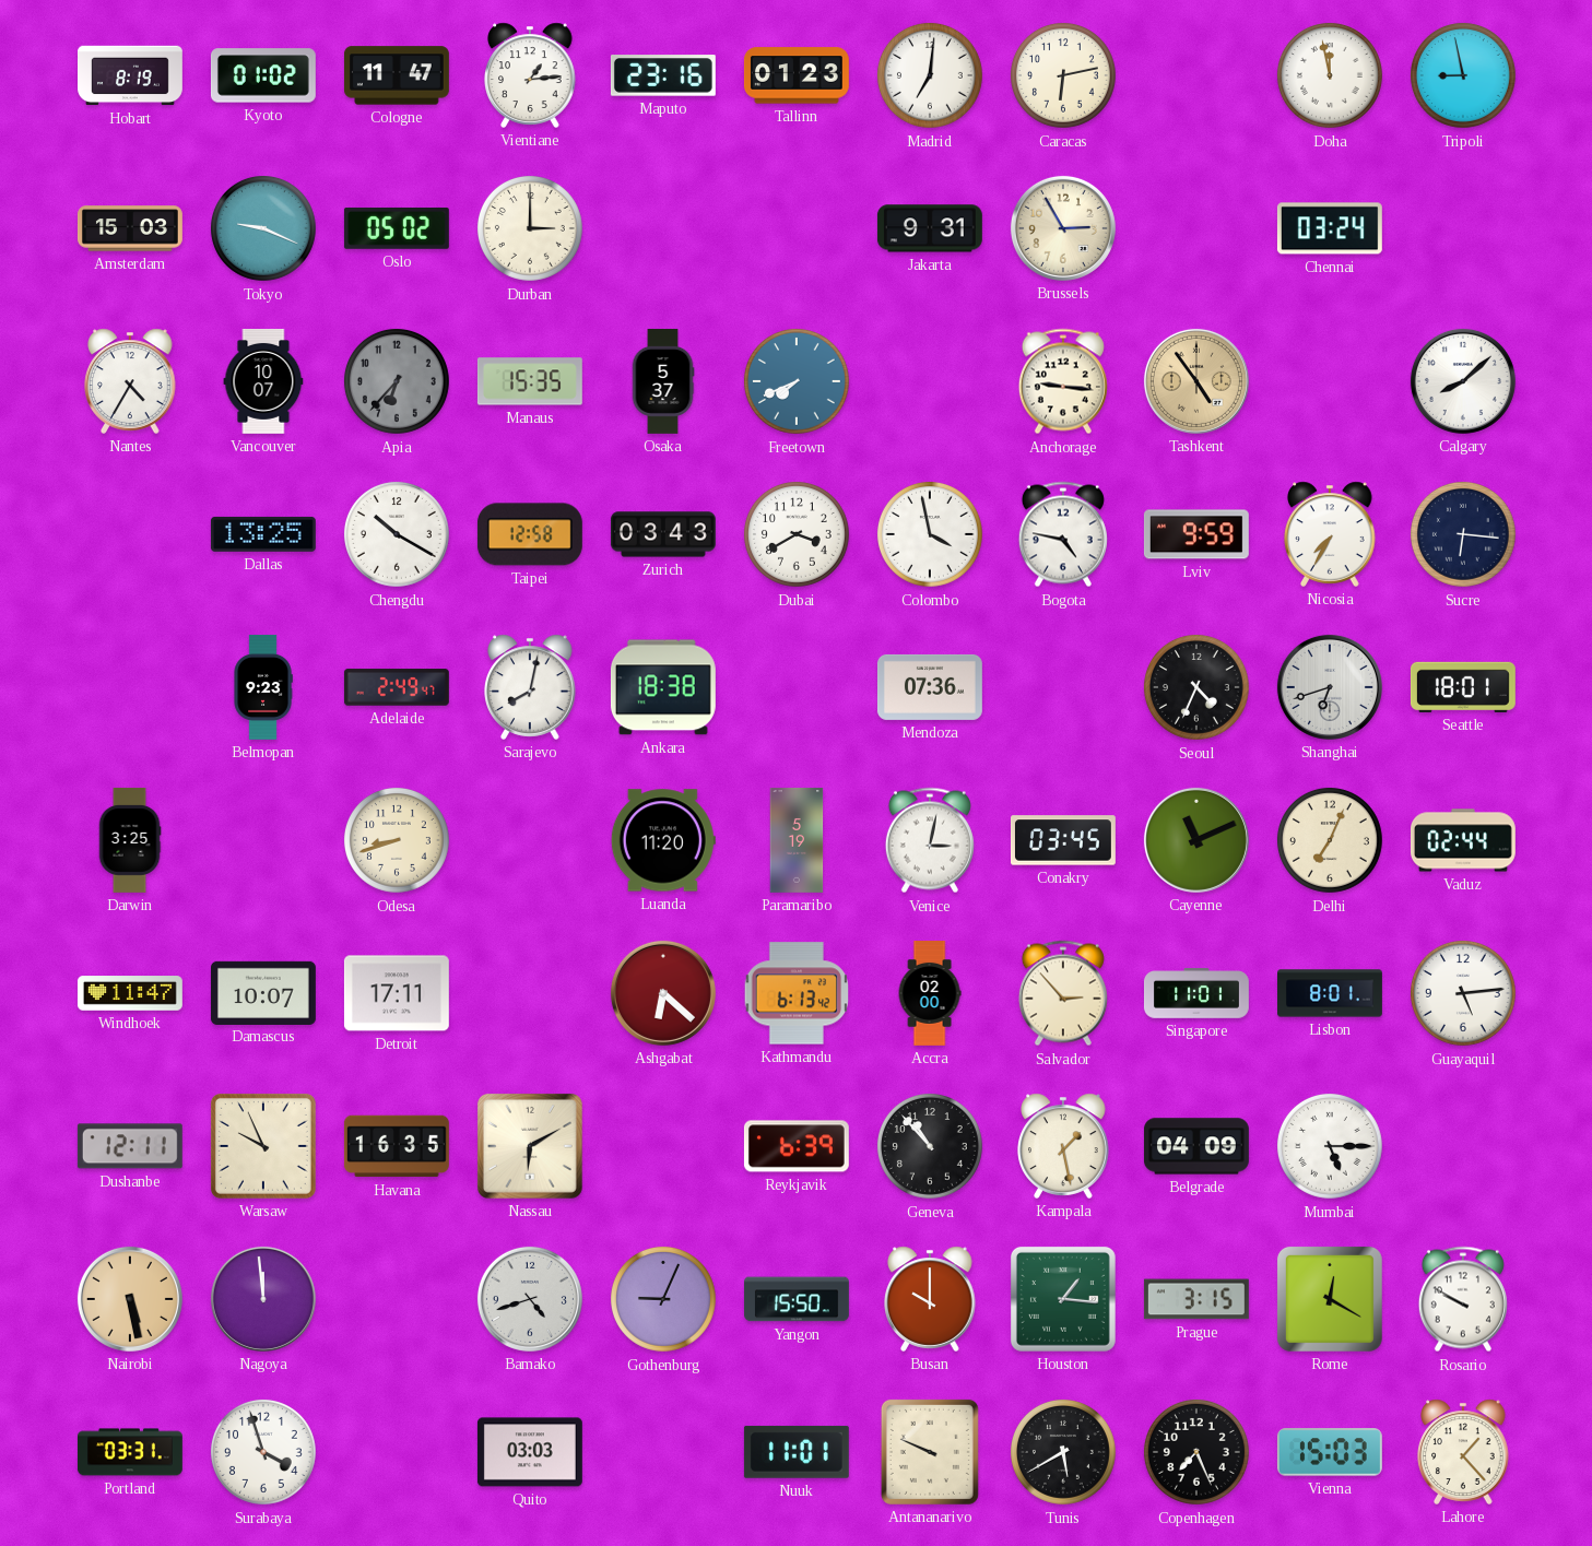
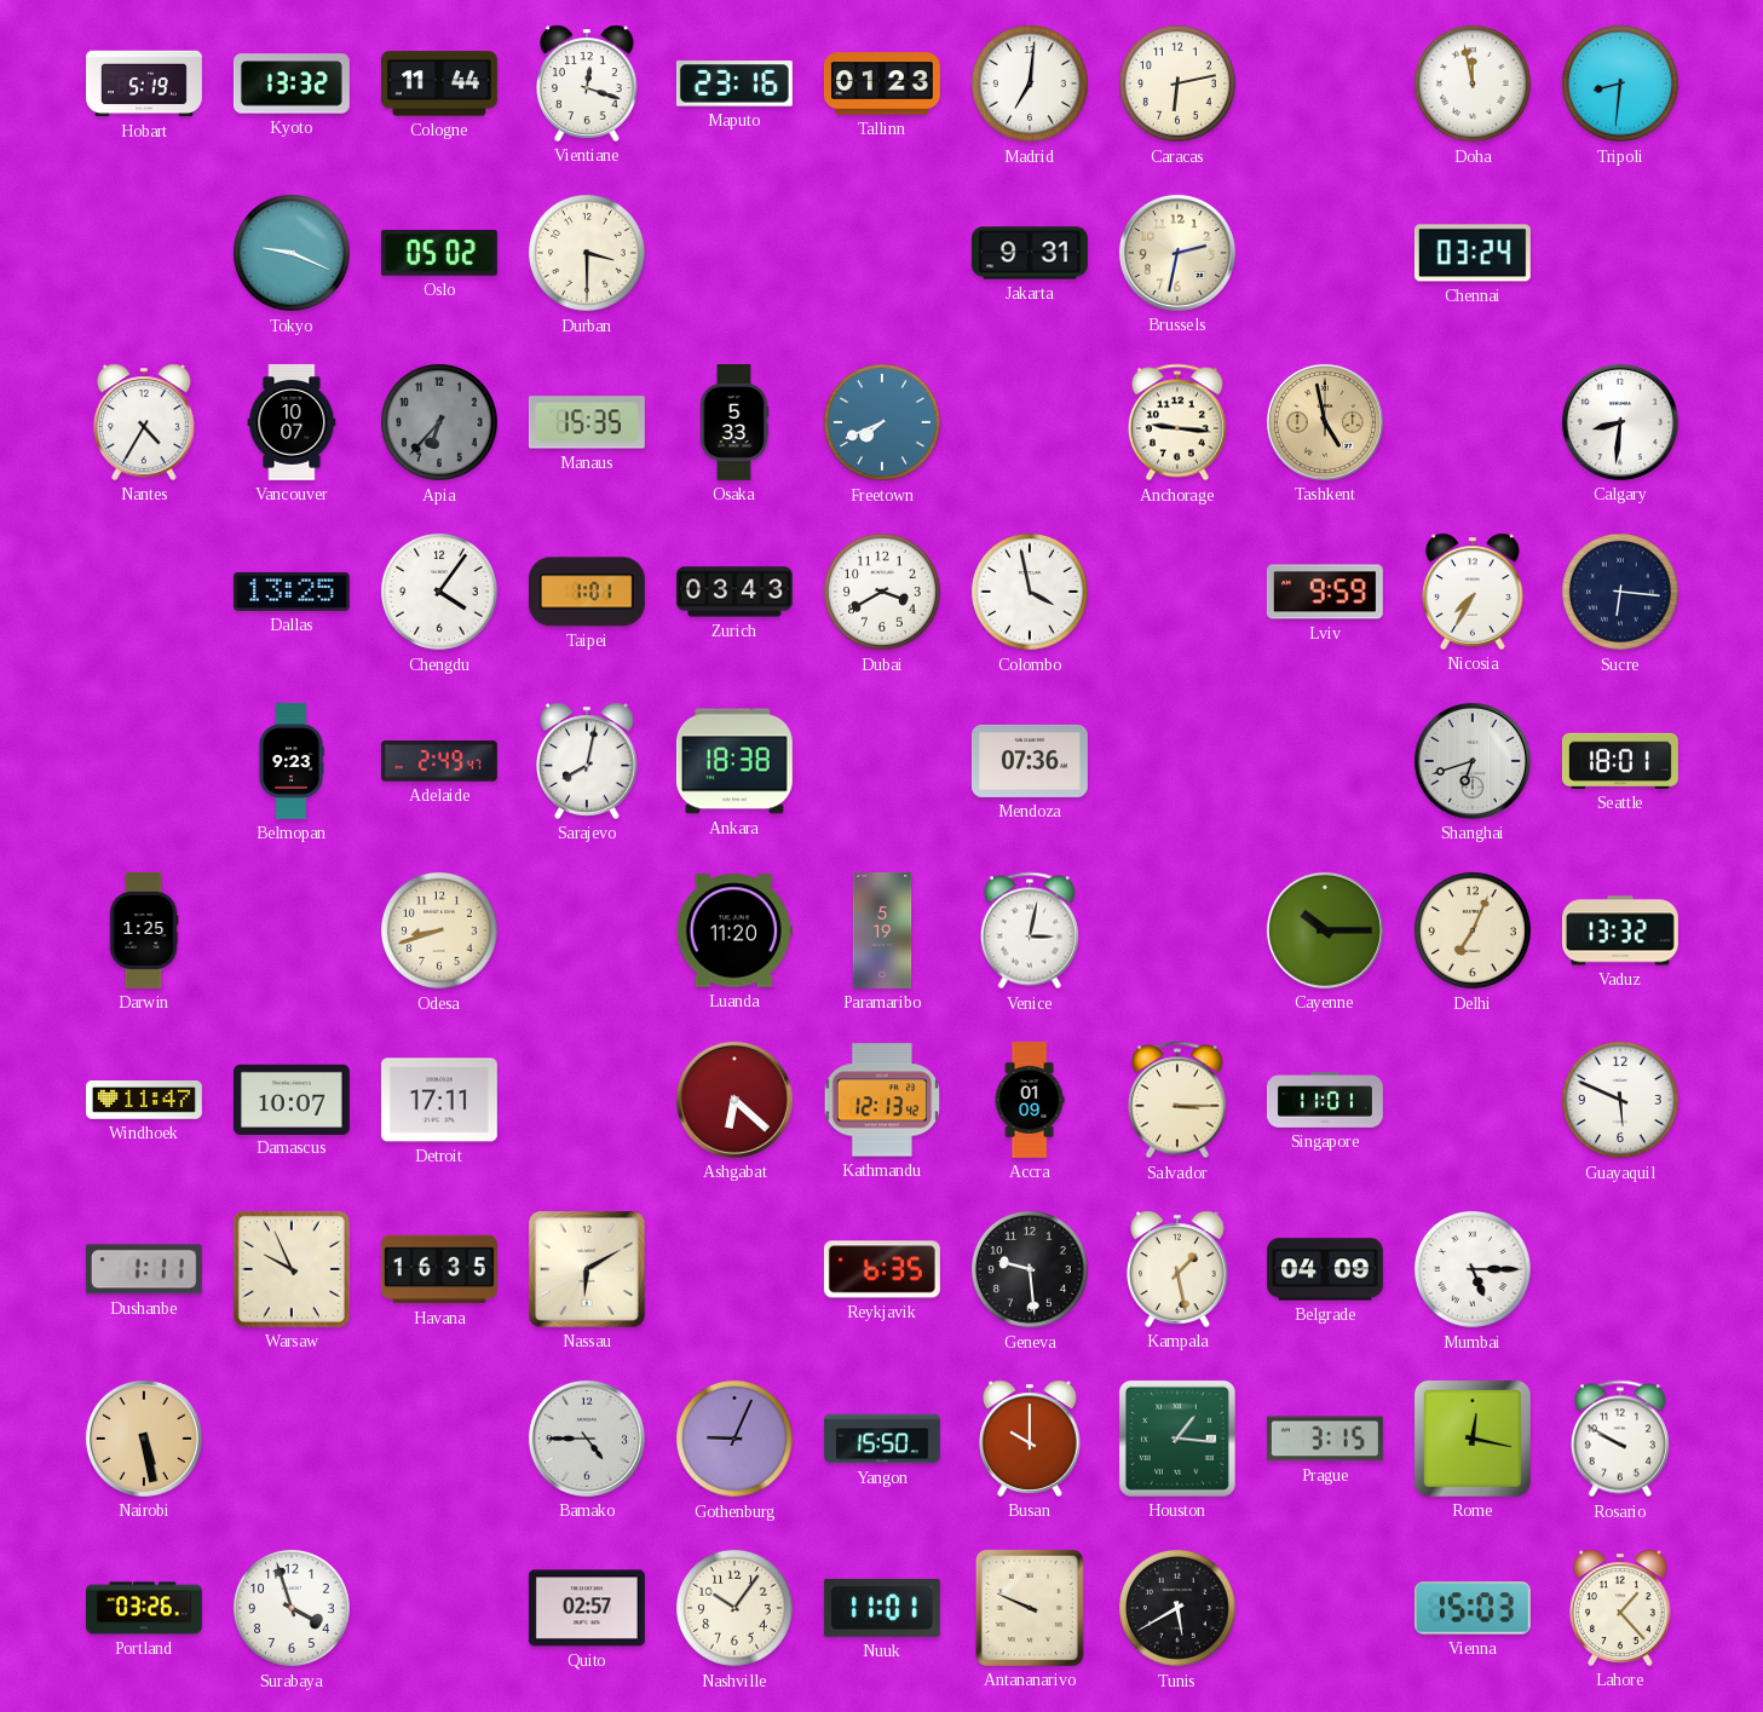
Hobart: 8:19 -> 5:19
Kyoto: 01:02 -> 13:32
Cologne: 11:47 -> 11:44
Vientiane: 1:14 -> 12:18
Tripoli: 8:58 -> 8:31
Amsterdam: 15:03 -> none
Durban: 3:00 -> 3:30
Brussels: 2:55 -> 2:32
Osaka: 5:37 -> 5:33
Tashkent: 4:54 -> 4:58
Calgary: 8:08 -> 8:31
Chengdu: 10:20 -> 4:06
Taipei: 12:58 -> 1:01
Bogota: 4:47 -> none
Seoul: 4:34 -> none
Darwin: 3:25 -> 1:25
Conakry: 03:45 -> none
Cayenne: 11:11 -> 10:15
Vaduz: 02:44 -> 13:32
Kathmandu: 6:13 -> 12:13
Accra: 02:00 -> 01:09
Salvador: 2:53 -> 3:15
Lisbon: 8:01 -> none
Guayaquil: 5:14 -> 5:49
Dushanbe: 12:11 -> 1:11
Reykjavik: 6:39 -> 6:35
Geneva: 10:53 -> 9:29
Nagoya: 11:59 -> none
Bamako: 4:42 -> 4:45
Rome: 12:20 -> 12:17
Portland: 03:31 -> 03:26
Quito: 03:03 -> 02:57
Nashville: none -> 10:06
Copenhagen: 7:26 -> none
